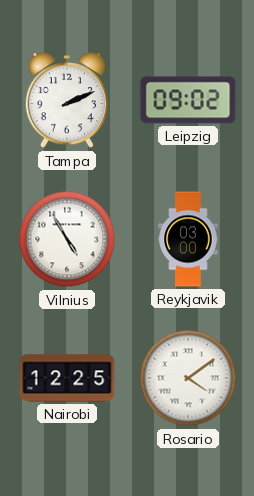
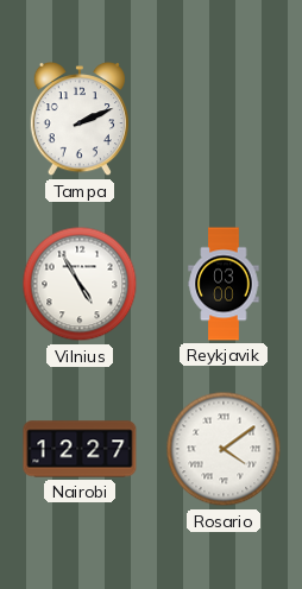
Leipzig: 09:02 -> none
Nairobi: 12:25 -> 12:27
